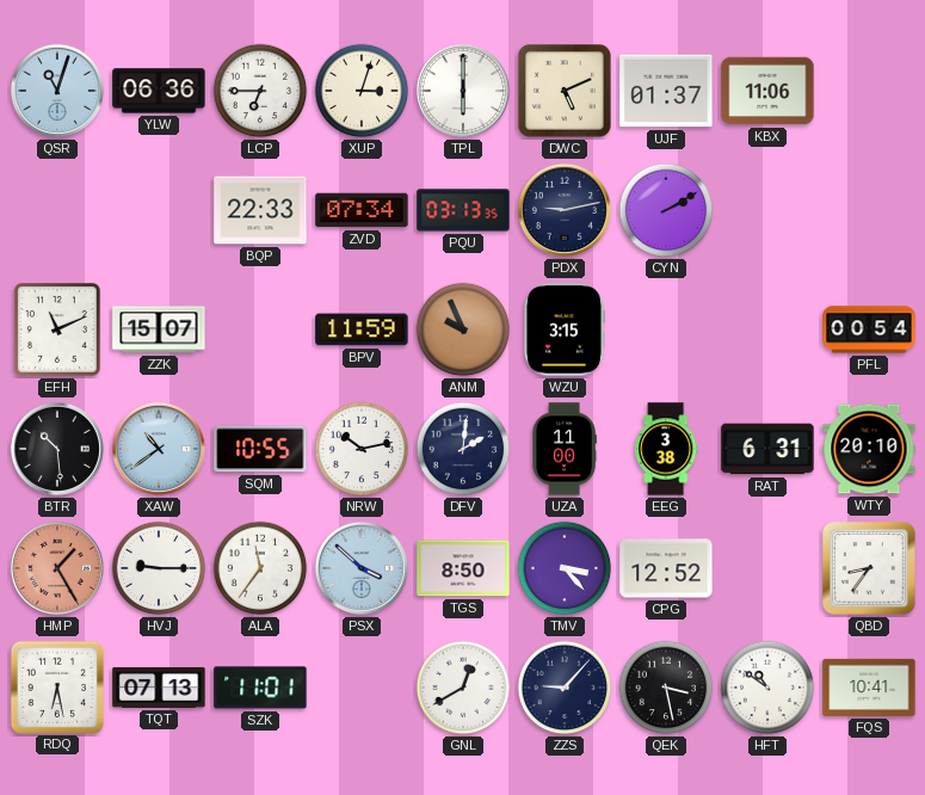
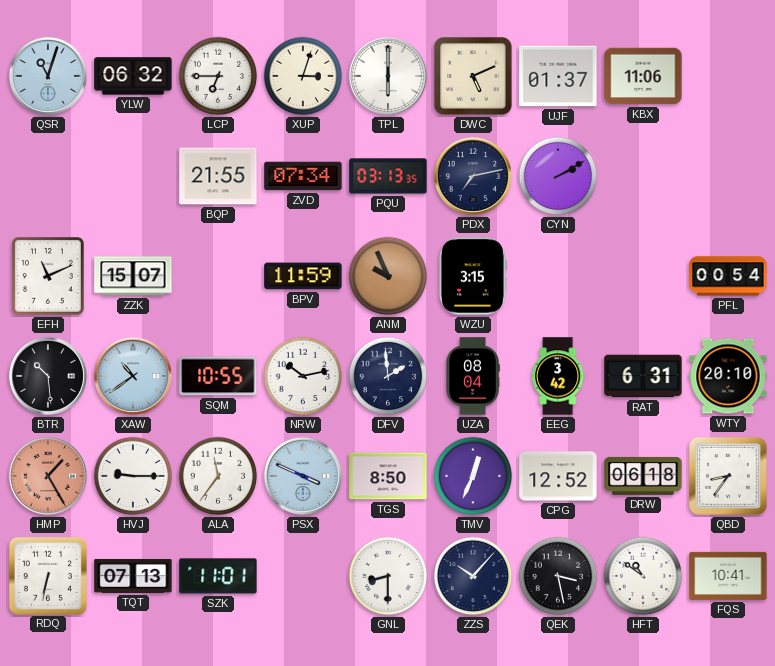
YLW: 06:36 -> 06:32
BQP: 22:33 -> 21:55
PDX: 9:13 -> 7:13
DFV: 2:01 -> 1:59
UZA: 11:00 -> 08:04
EEG: 3:38 -> 3:42
PSX: 3:52 -> 3:49
TMV: 3:23 -> 12:34
DRW: none -> 06:18
RDQ: 6:28 -> 6:32
GNL: 12:40 -> 8:30
ZZS: 9:07 -> 10:07
